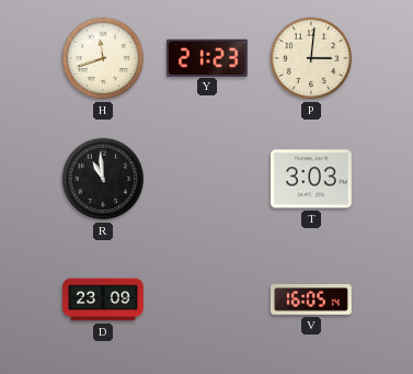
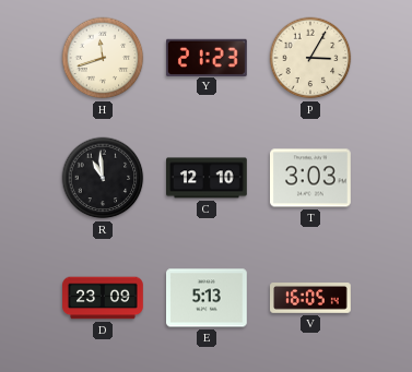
P: 3:01 -> 3:05
C: none -> 12:10
E: none -> 5:13
